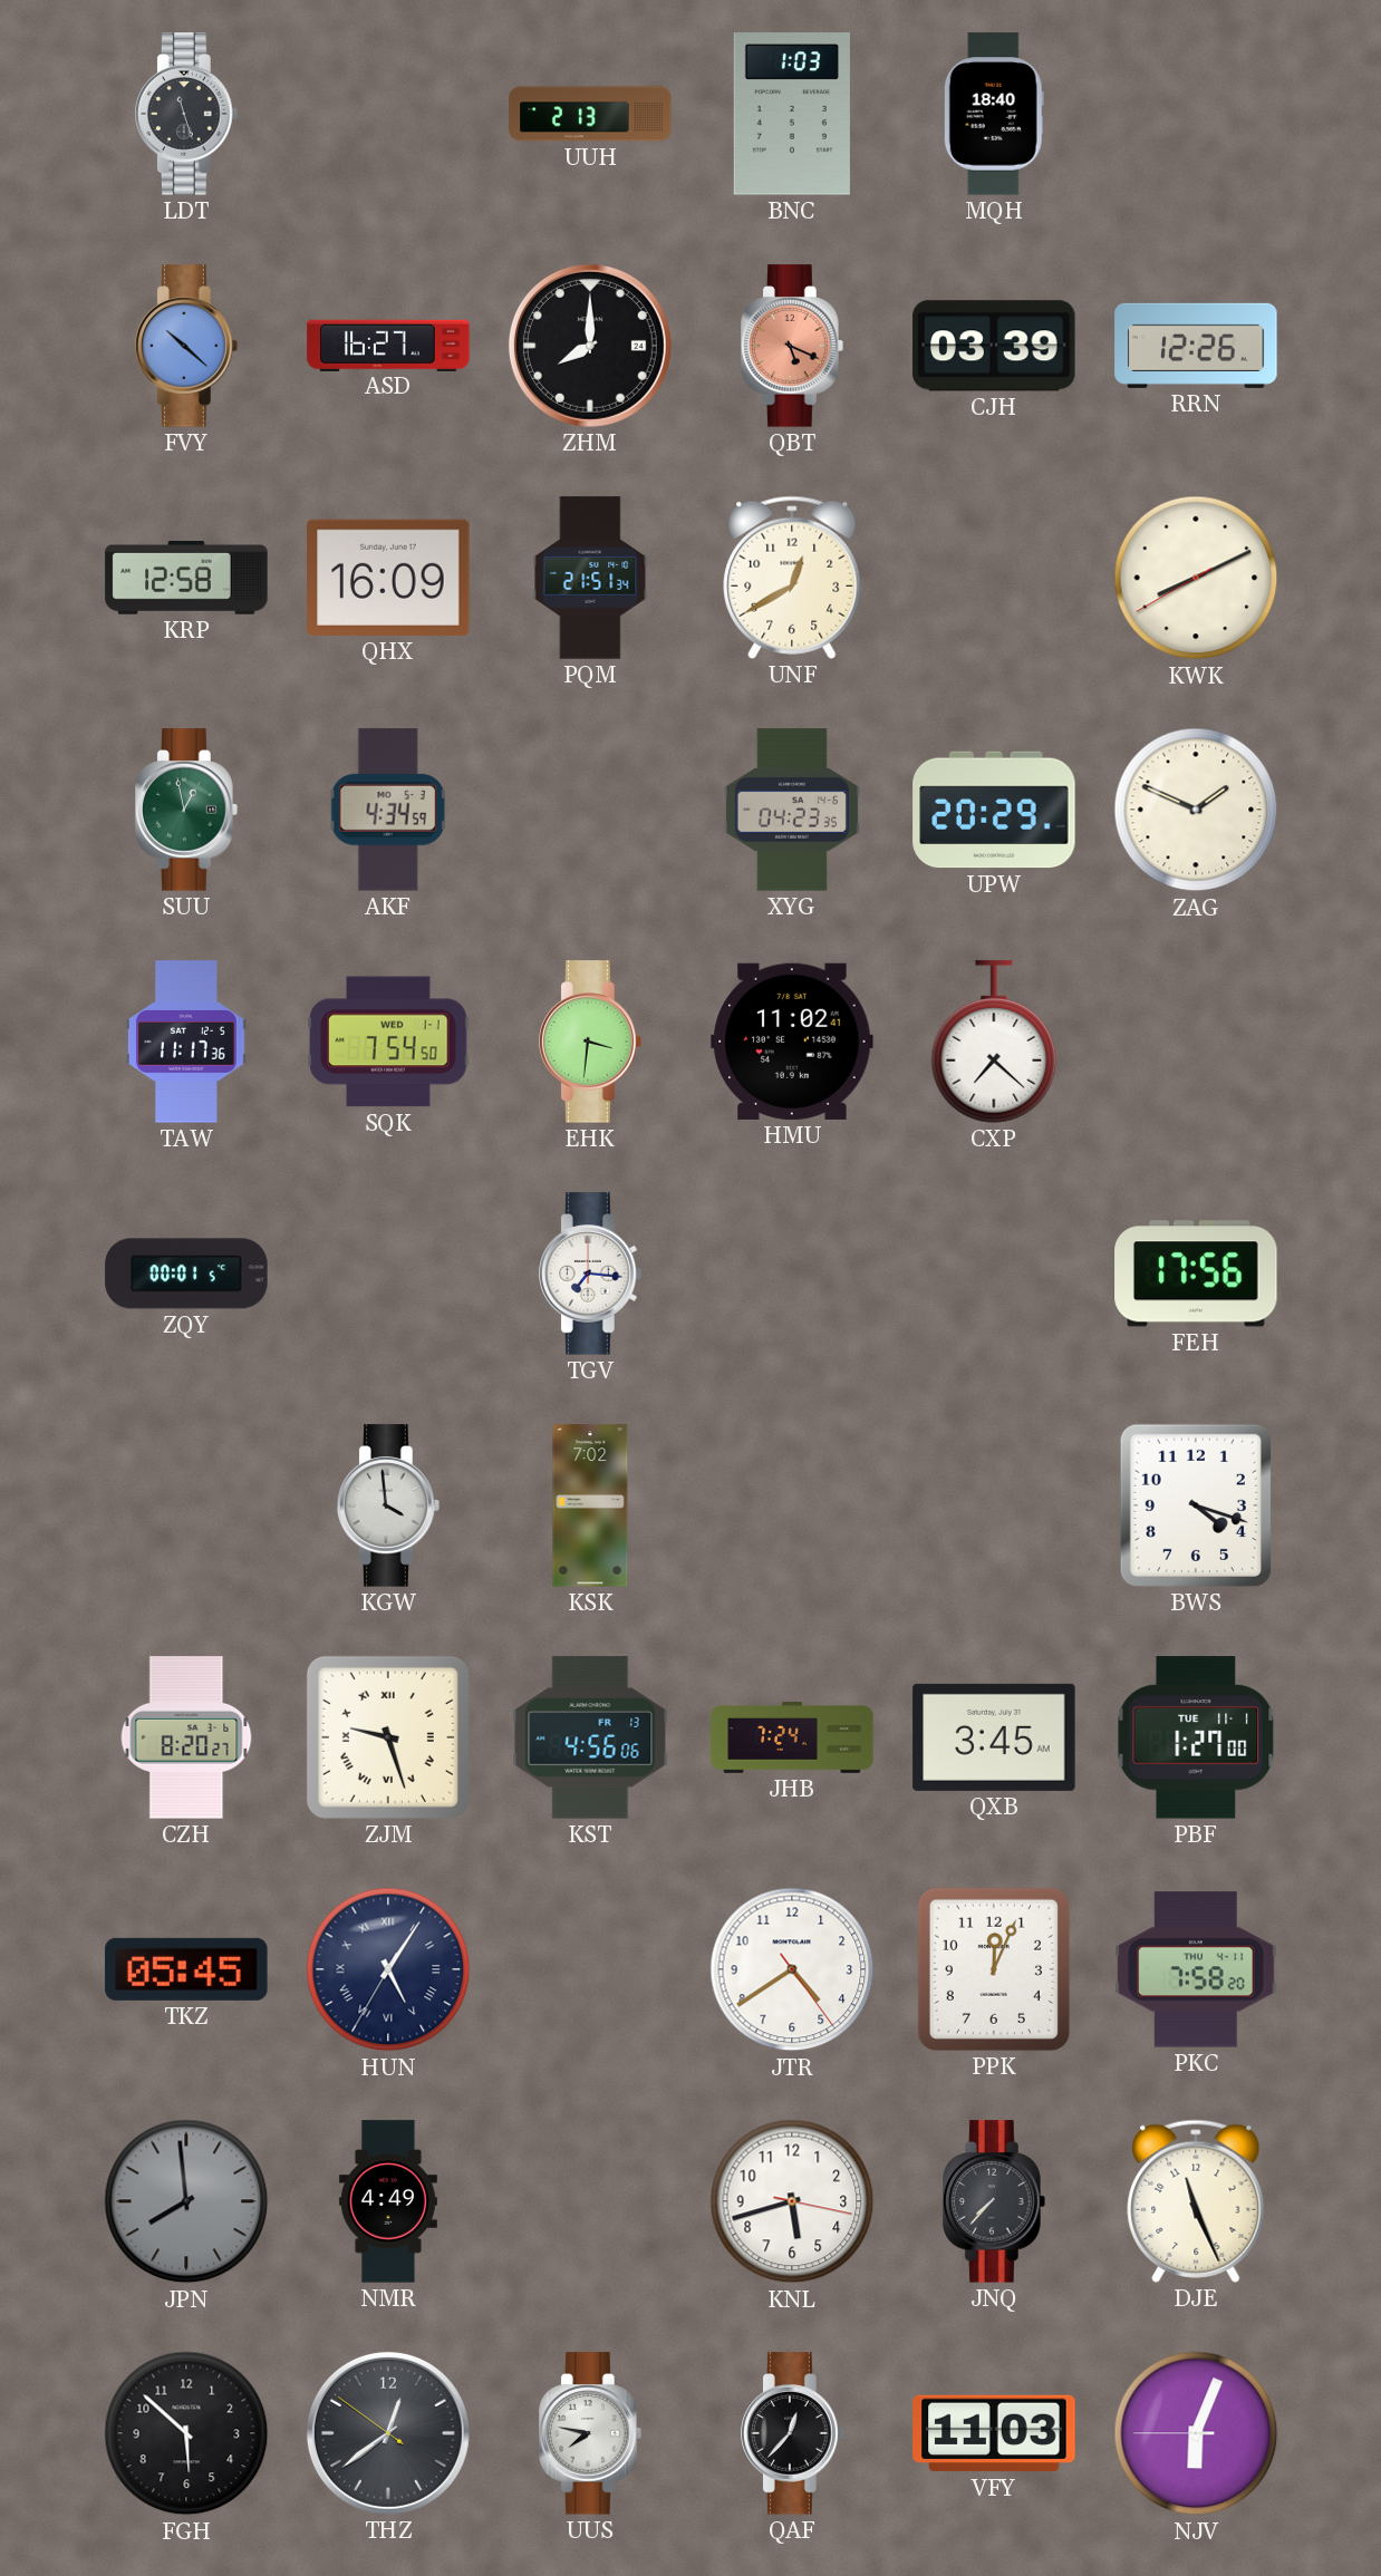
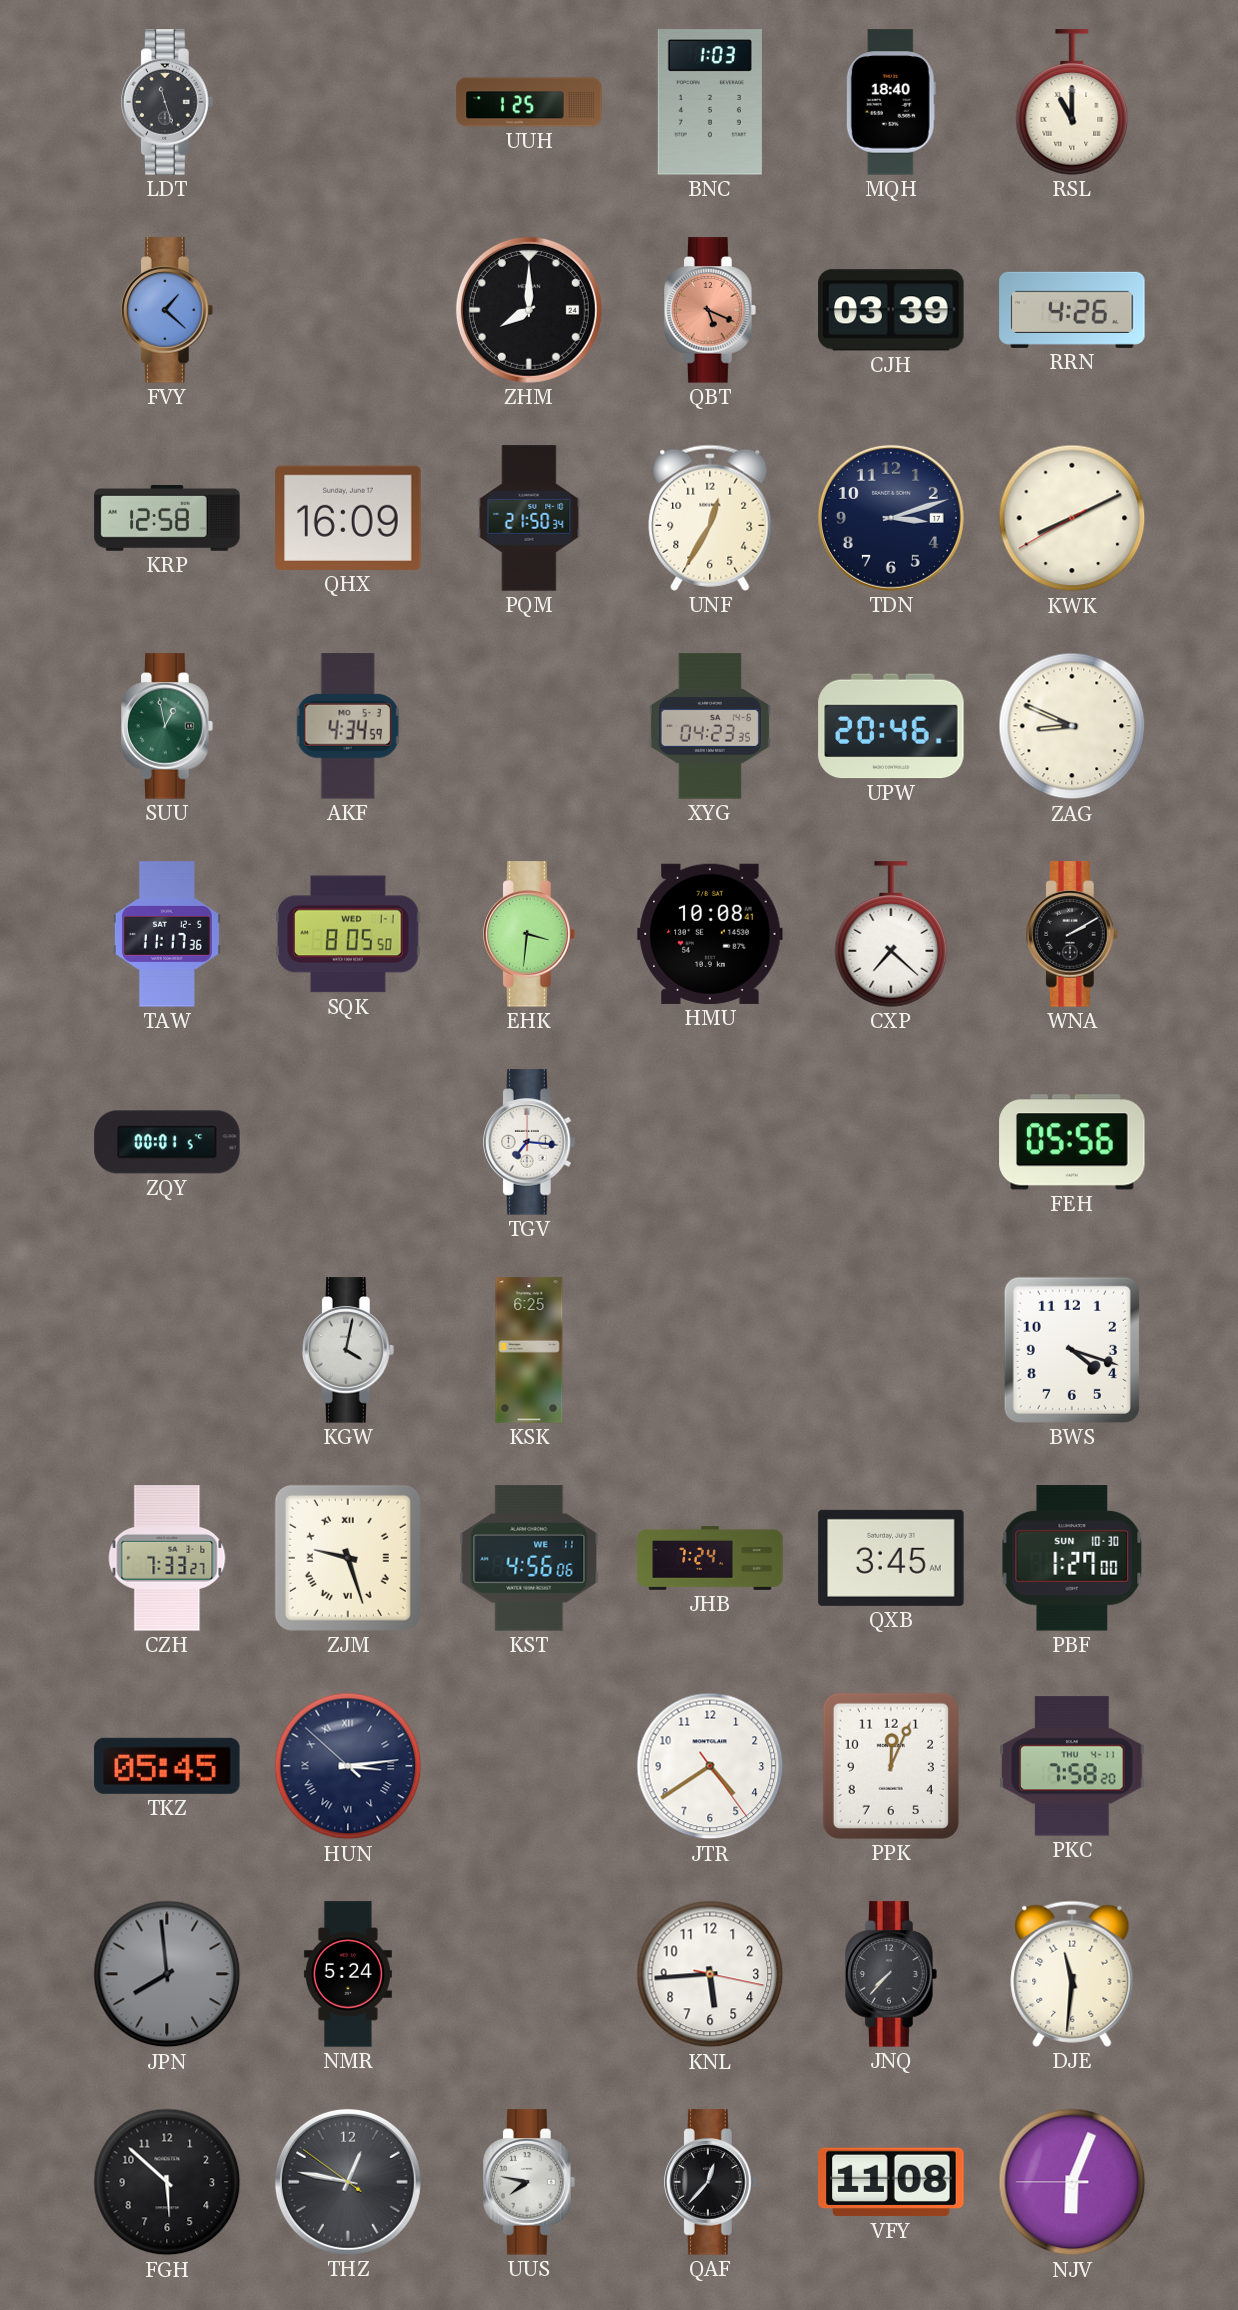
UUH: 2:13 -> 1:25
RSL: none -> 11:00
FVY: 10:22 -> 1:22
ASD: 16:27 -> none
RRN: 12:26 -> 4:26
PQM: 21:51 -> 21:50
UNF: 12:40 -> 12:35
TDN: none -> 3:12
UPW: 20:29 -> 20:46
ZAG: 1:49 -> 8:49
SQK: 7:54 -> 8:05
HMU: 11:02 -> 10:08
WNA: none -> 2:10
FEH: 17:56 -> 05:56
KGW: 3:59 -> 4:02
KSK: 7:02 -> 6:25
CZH: 8:20 -> 7:33
KST date: FR 13 -> WE 11
PBF date: TUE 11-1 -> SUN 10-30
HUN: 5:05 -> 3:13
NMR: 4:49 -> 5:24
KNL: 5:42 -> 5:44
DJE: 11:26 -> 11:31
THZ: 12:38 -> 12:46
VFY: 11:03 -> 11:08
